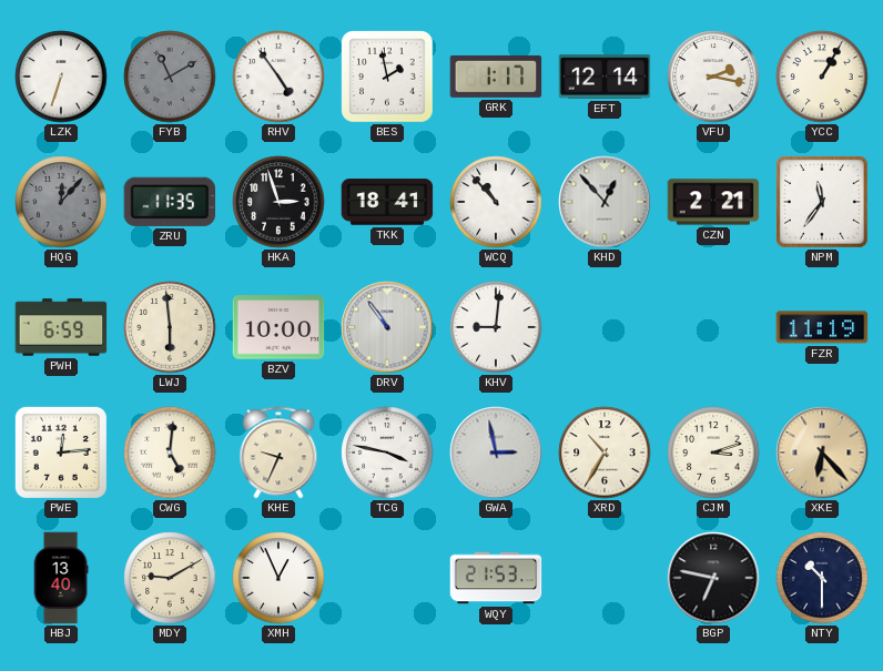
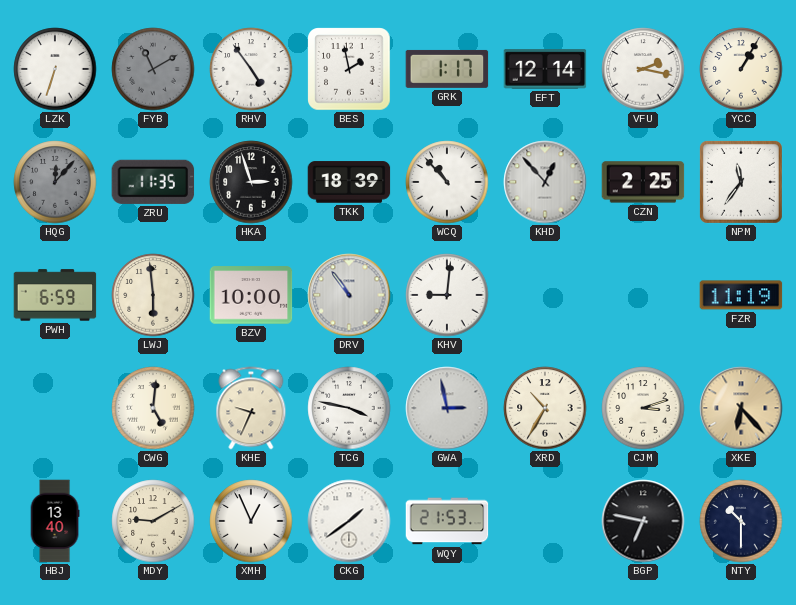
TKK: 18:41 -> 18:39
CZN: 2:21 -> 2:25
PWE: 12:14 -> none
CKG: none -> 1:39
